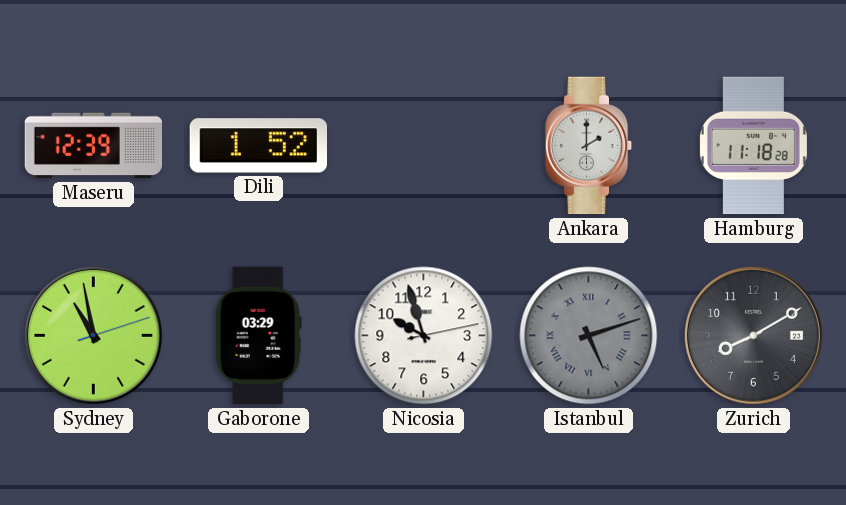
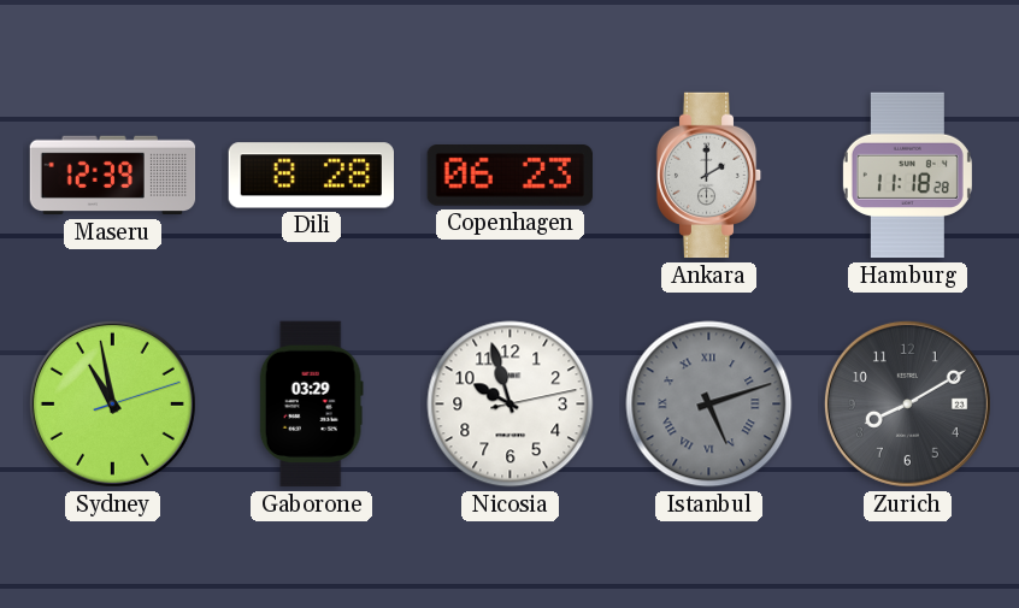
Dili: 1:52 -> 8:28
Copenhagen: none -> 06:23
